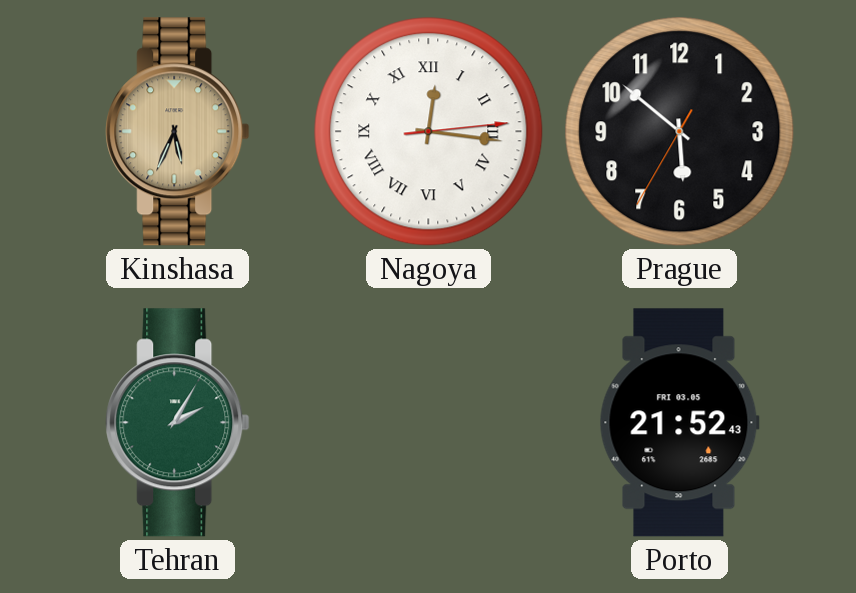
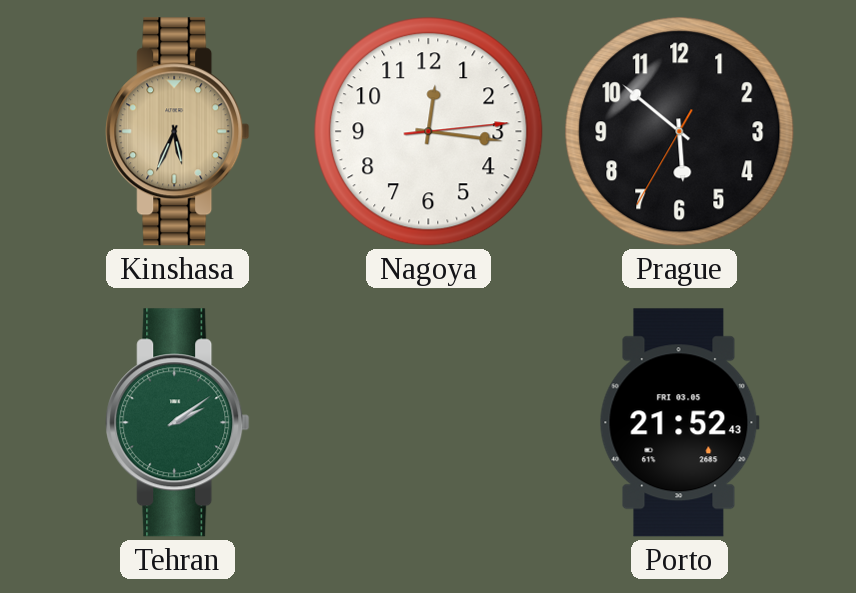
Nagoya numerals: Roman -> Arabic
Tehran: 2:05 -> 2:09
